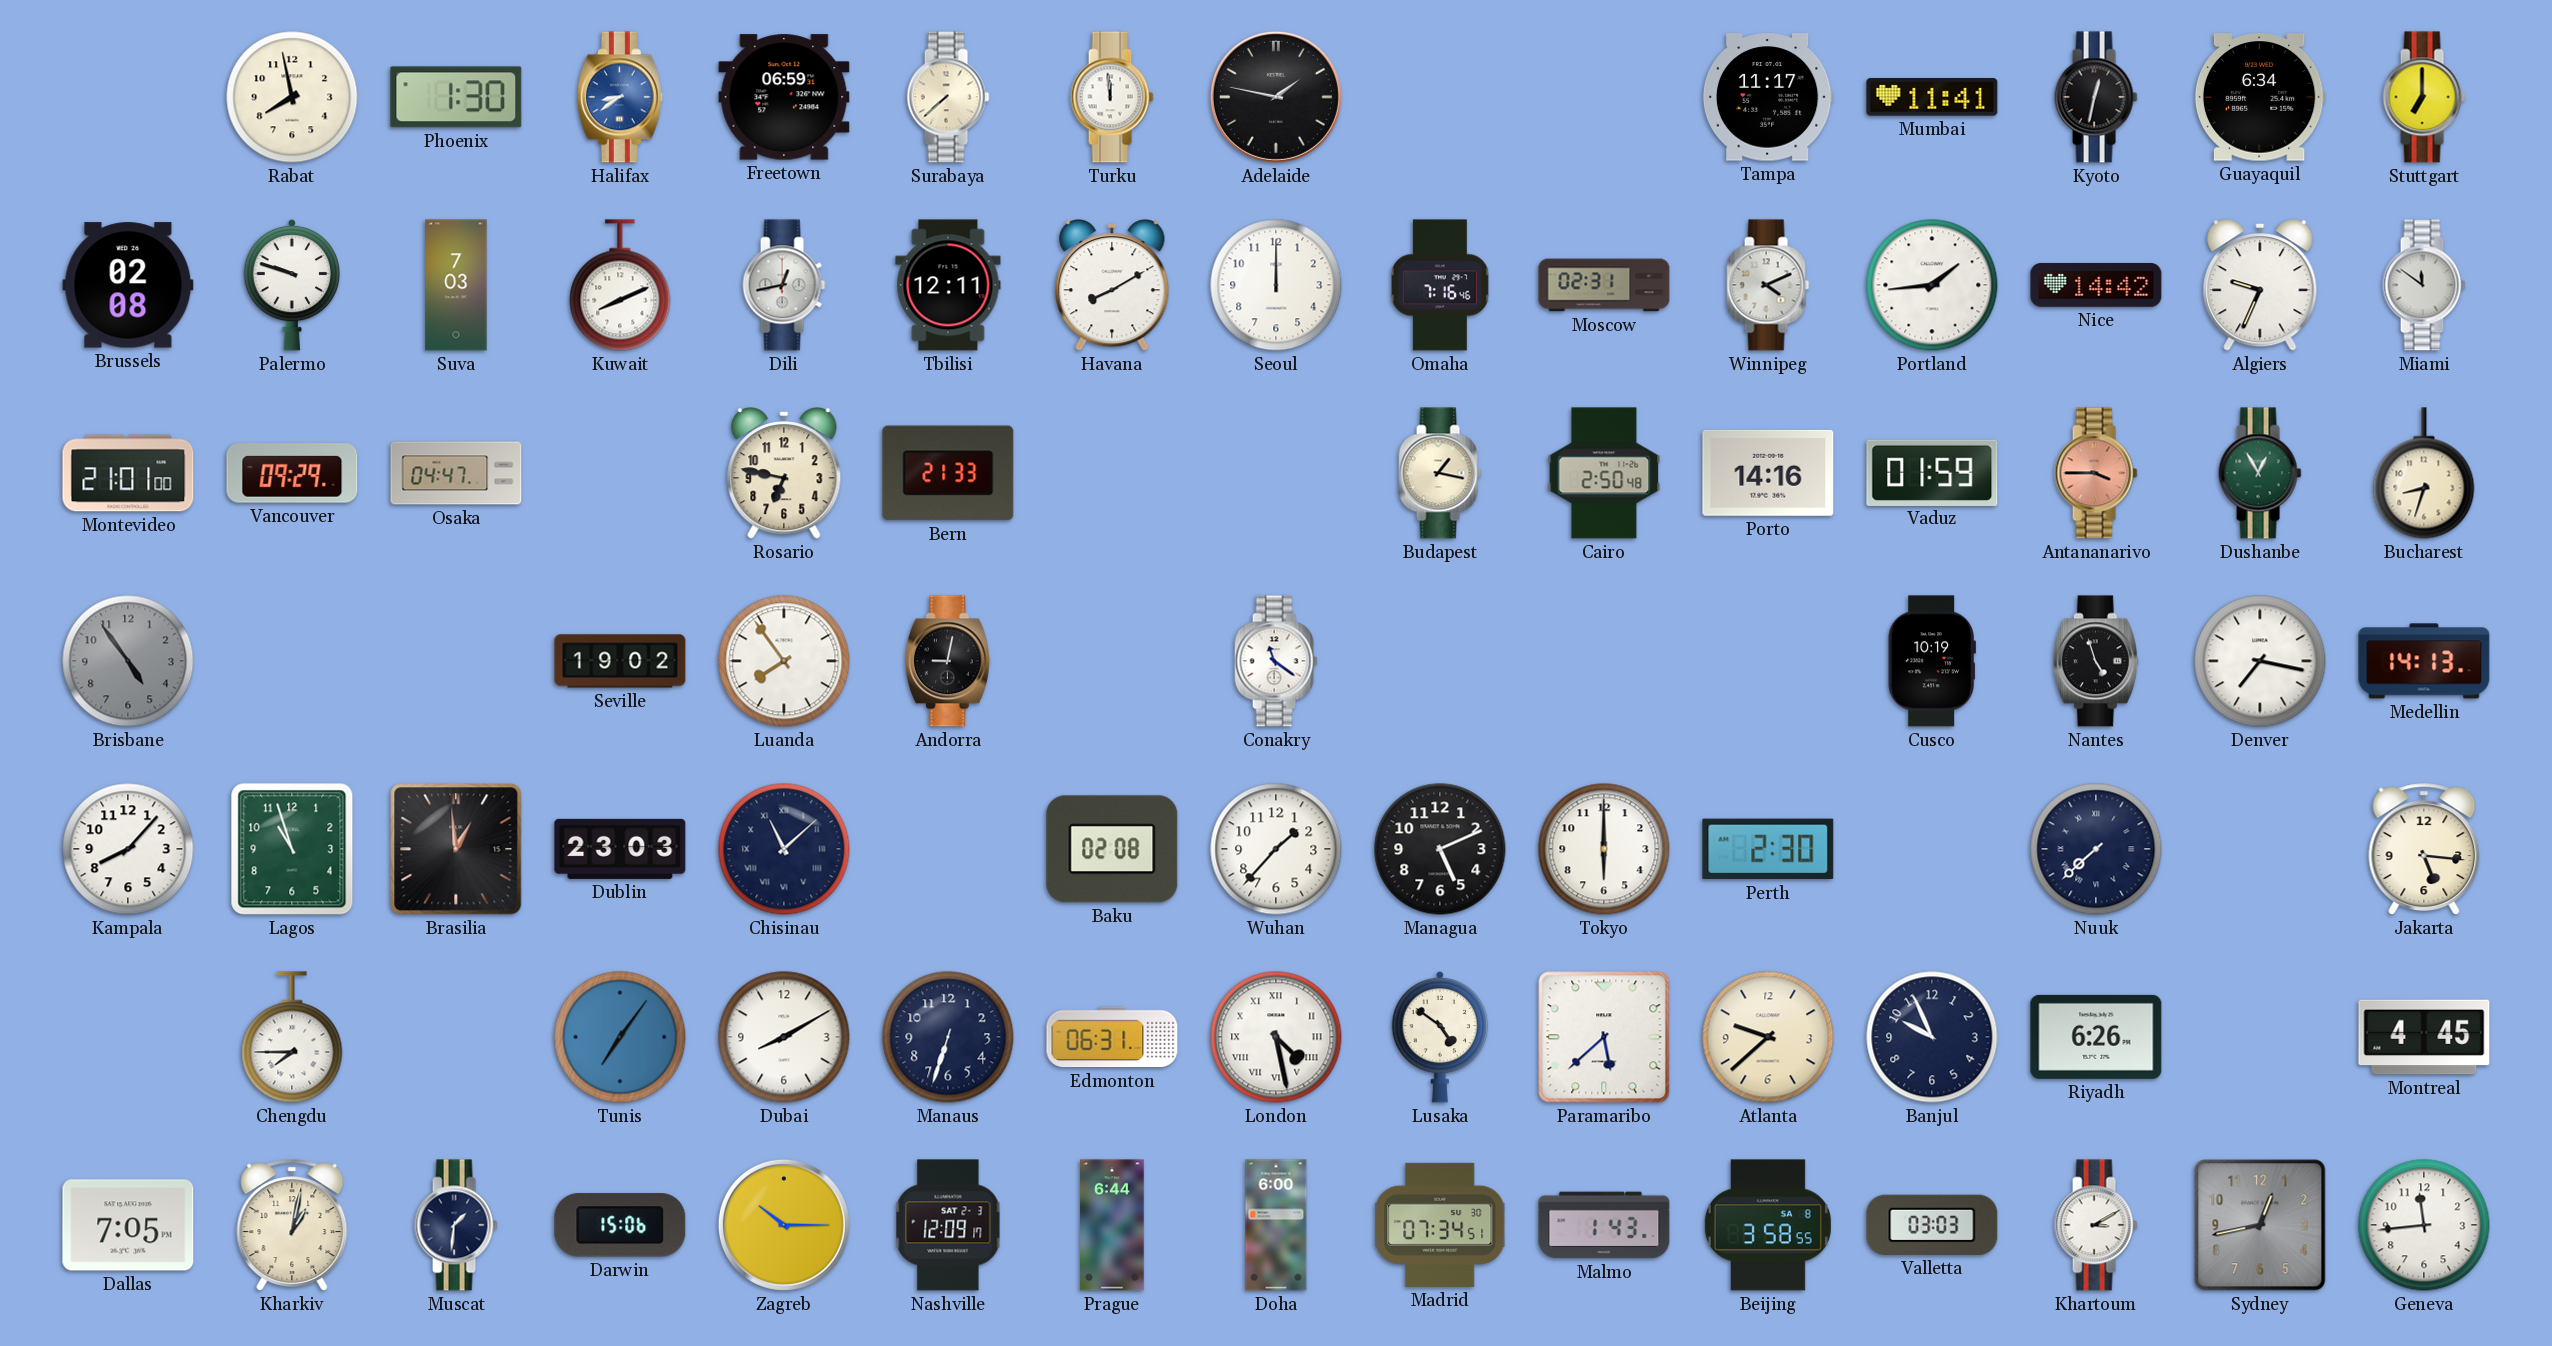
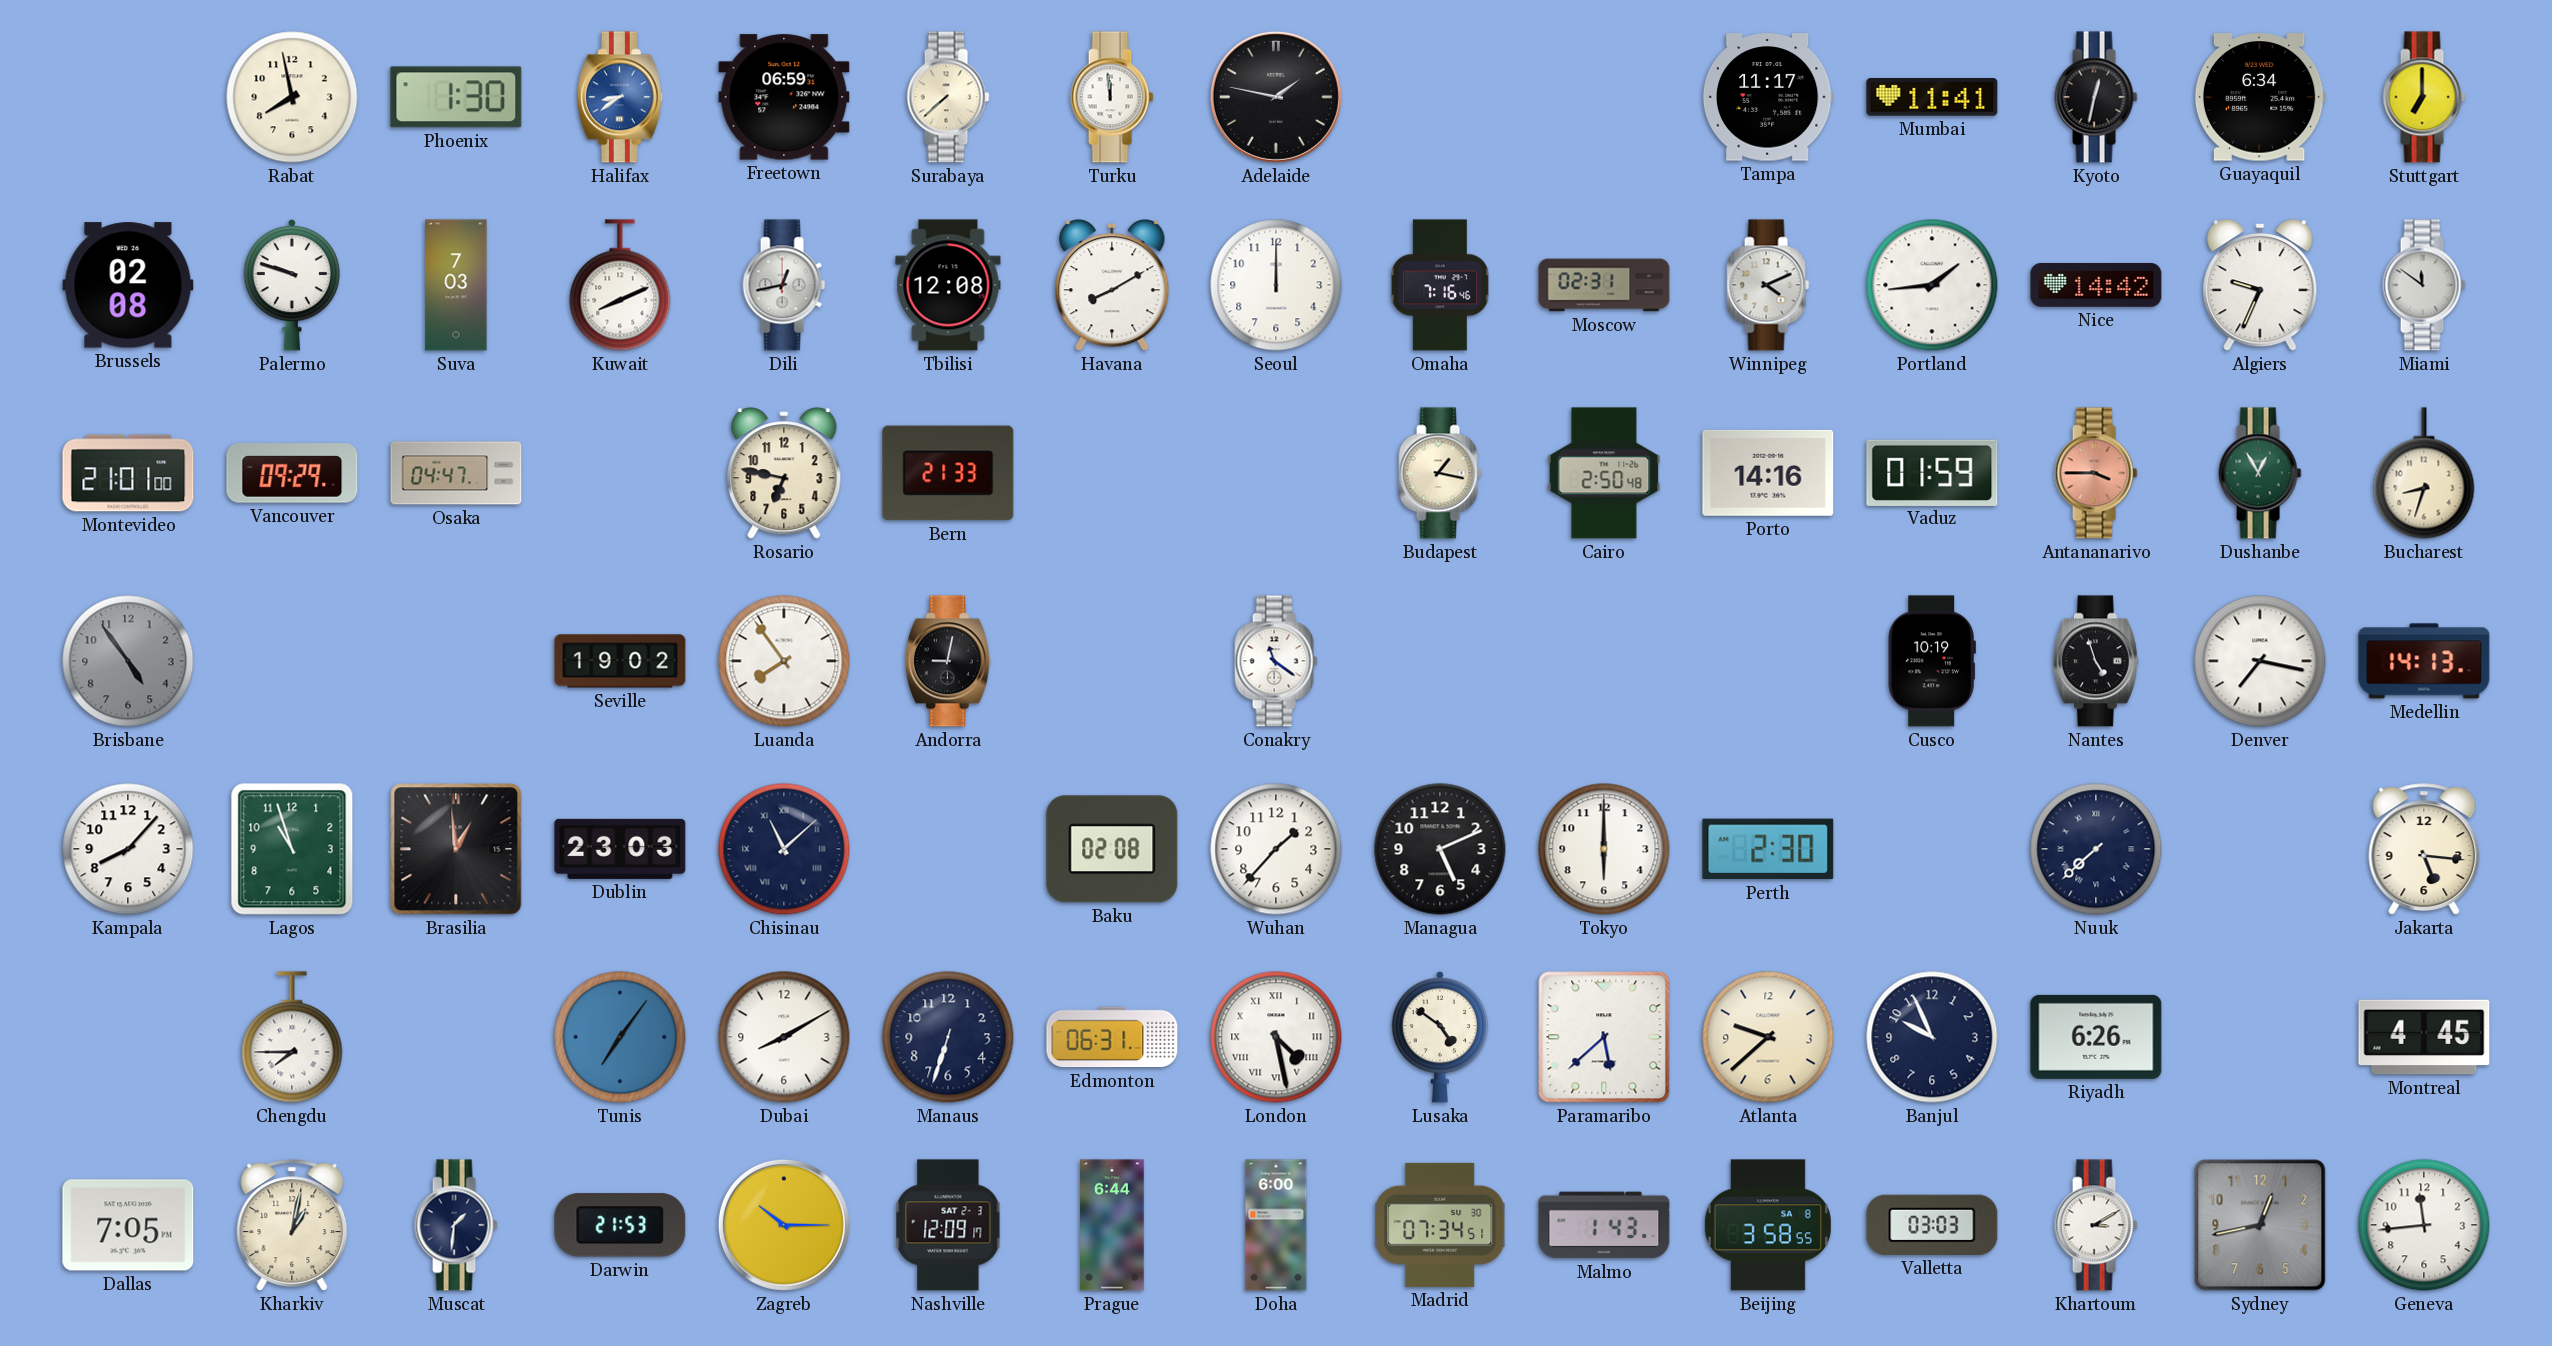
Tbilisi: 12:11 -> 12:08
Darwin: 15:06 -> 21:53
